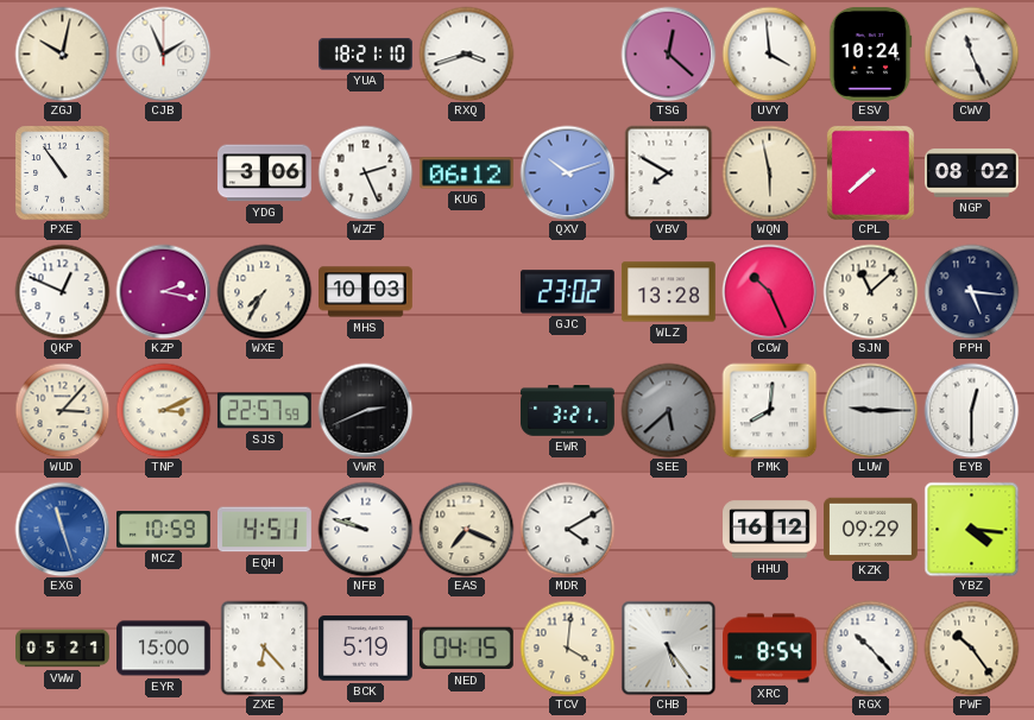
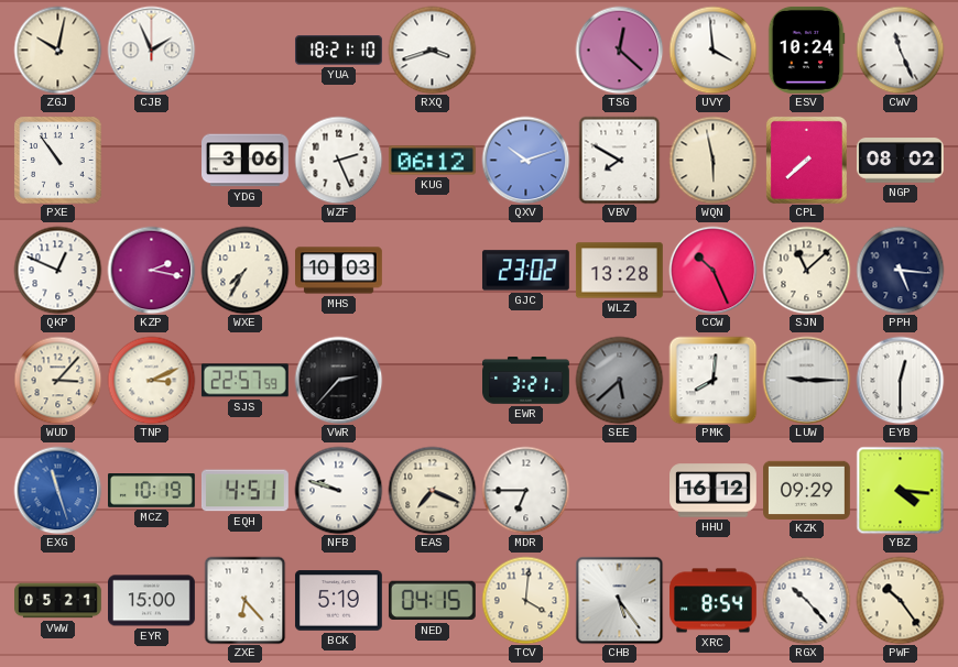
VWR: 2:41 -> 2:37
MCZ: 10:59 -> 10:19
MDR: 4:10 -> 6:45
